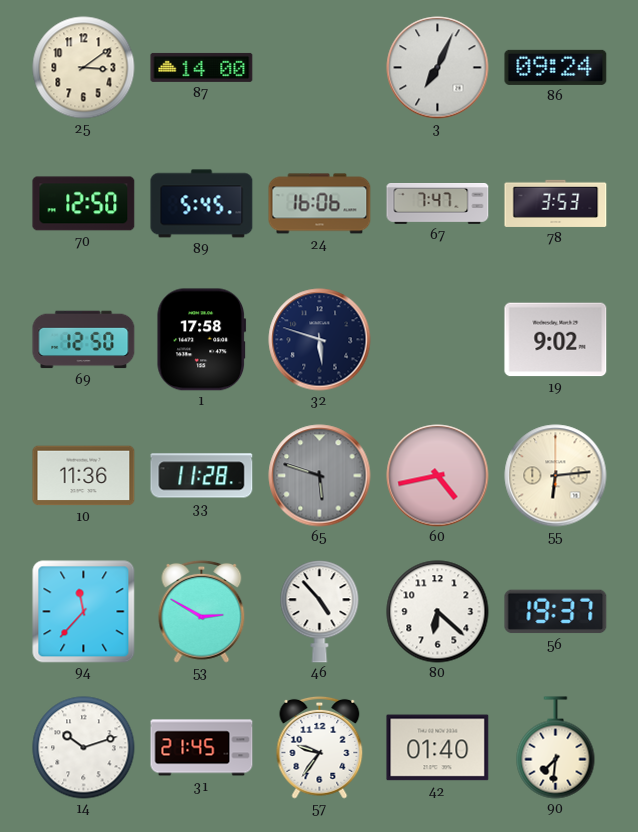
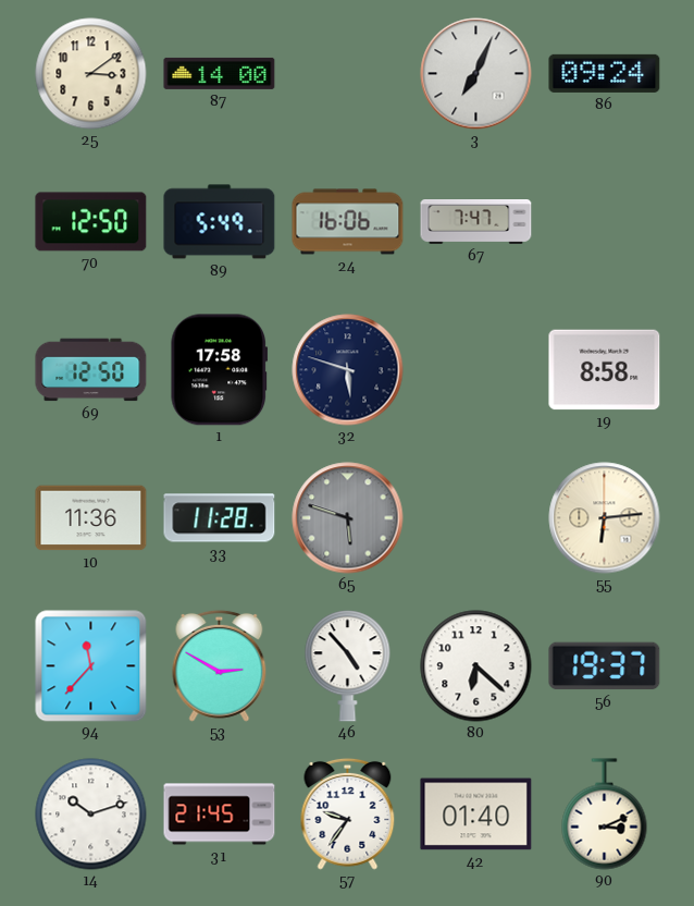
89: 5:45 -> 5:49
78: 3:53 -> none
19: 9:02 -> 8:58
60: 4:43 -> none
90: 7:31 -> 3:11
